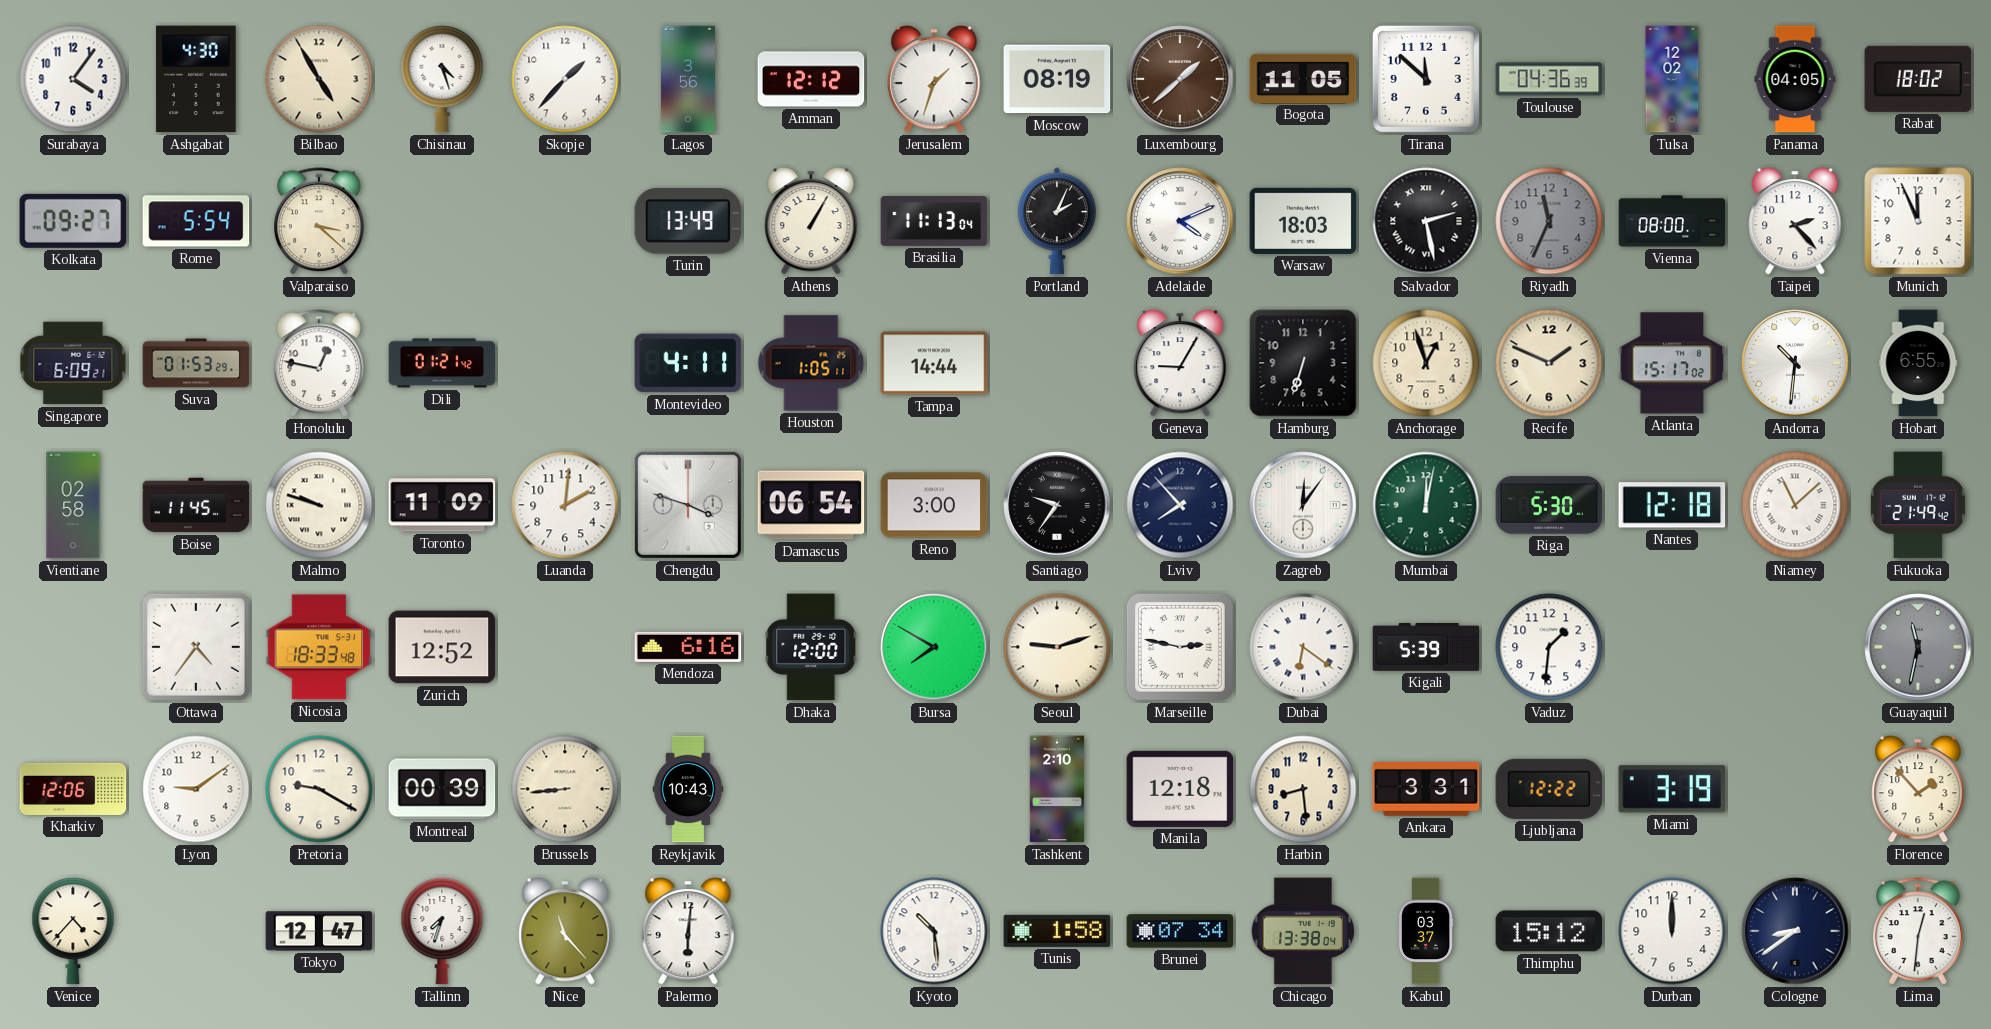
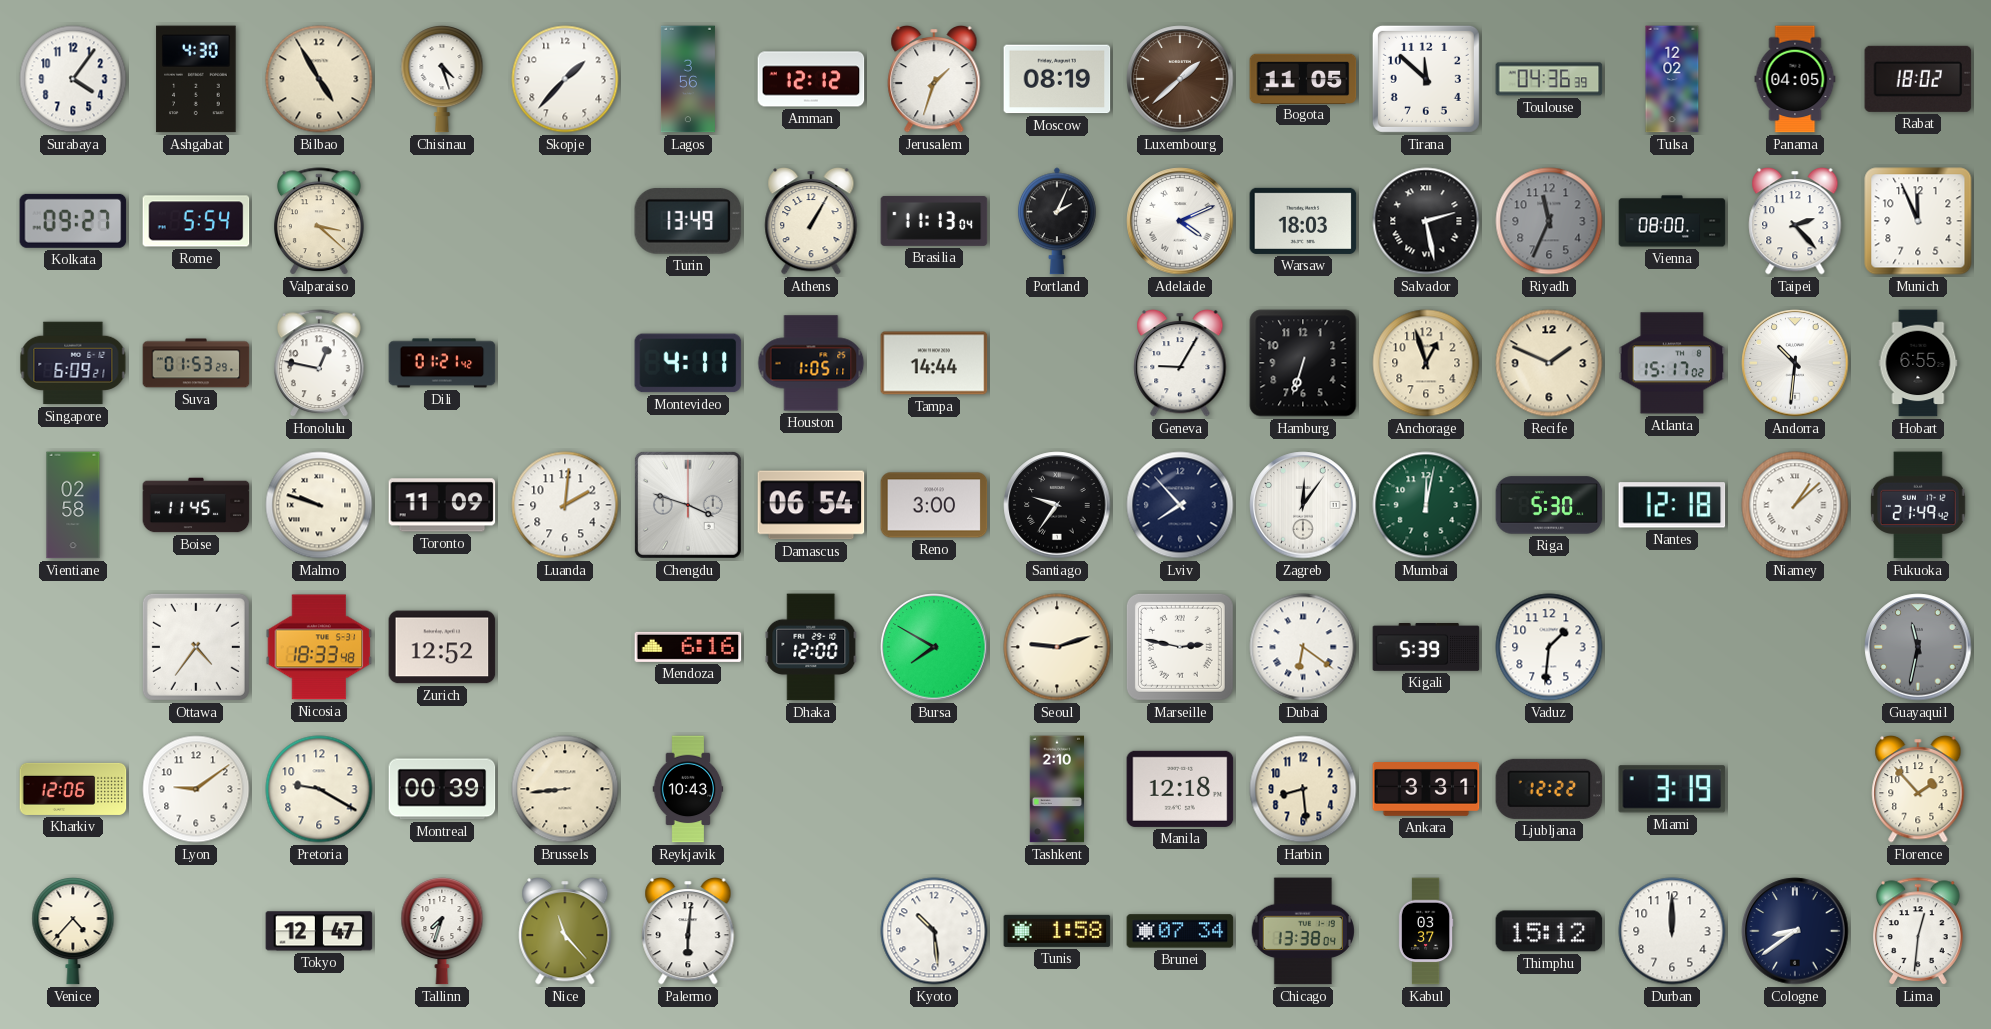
Niamey: 11:08 -> 1:08
